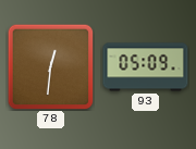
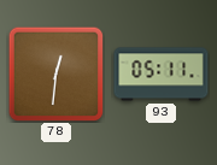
93: 05:09 -> 05:11
